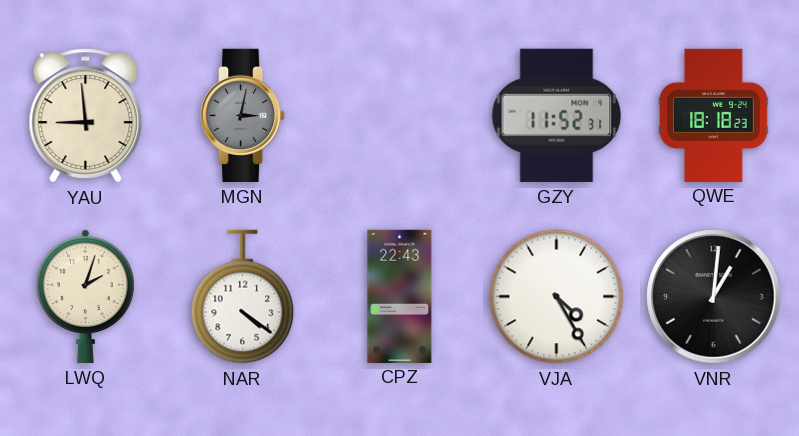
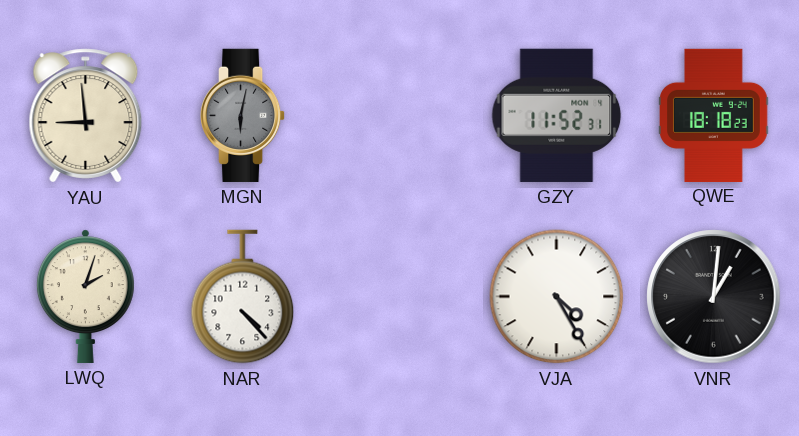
MGN: 3:02 -> 6:02
NAR: 4:21 -> 4:23
CPZ: 22:43 -> none
